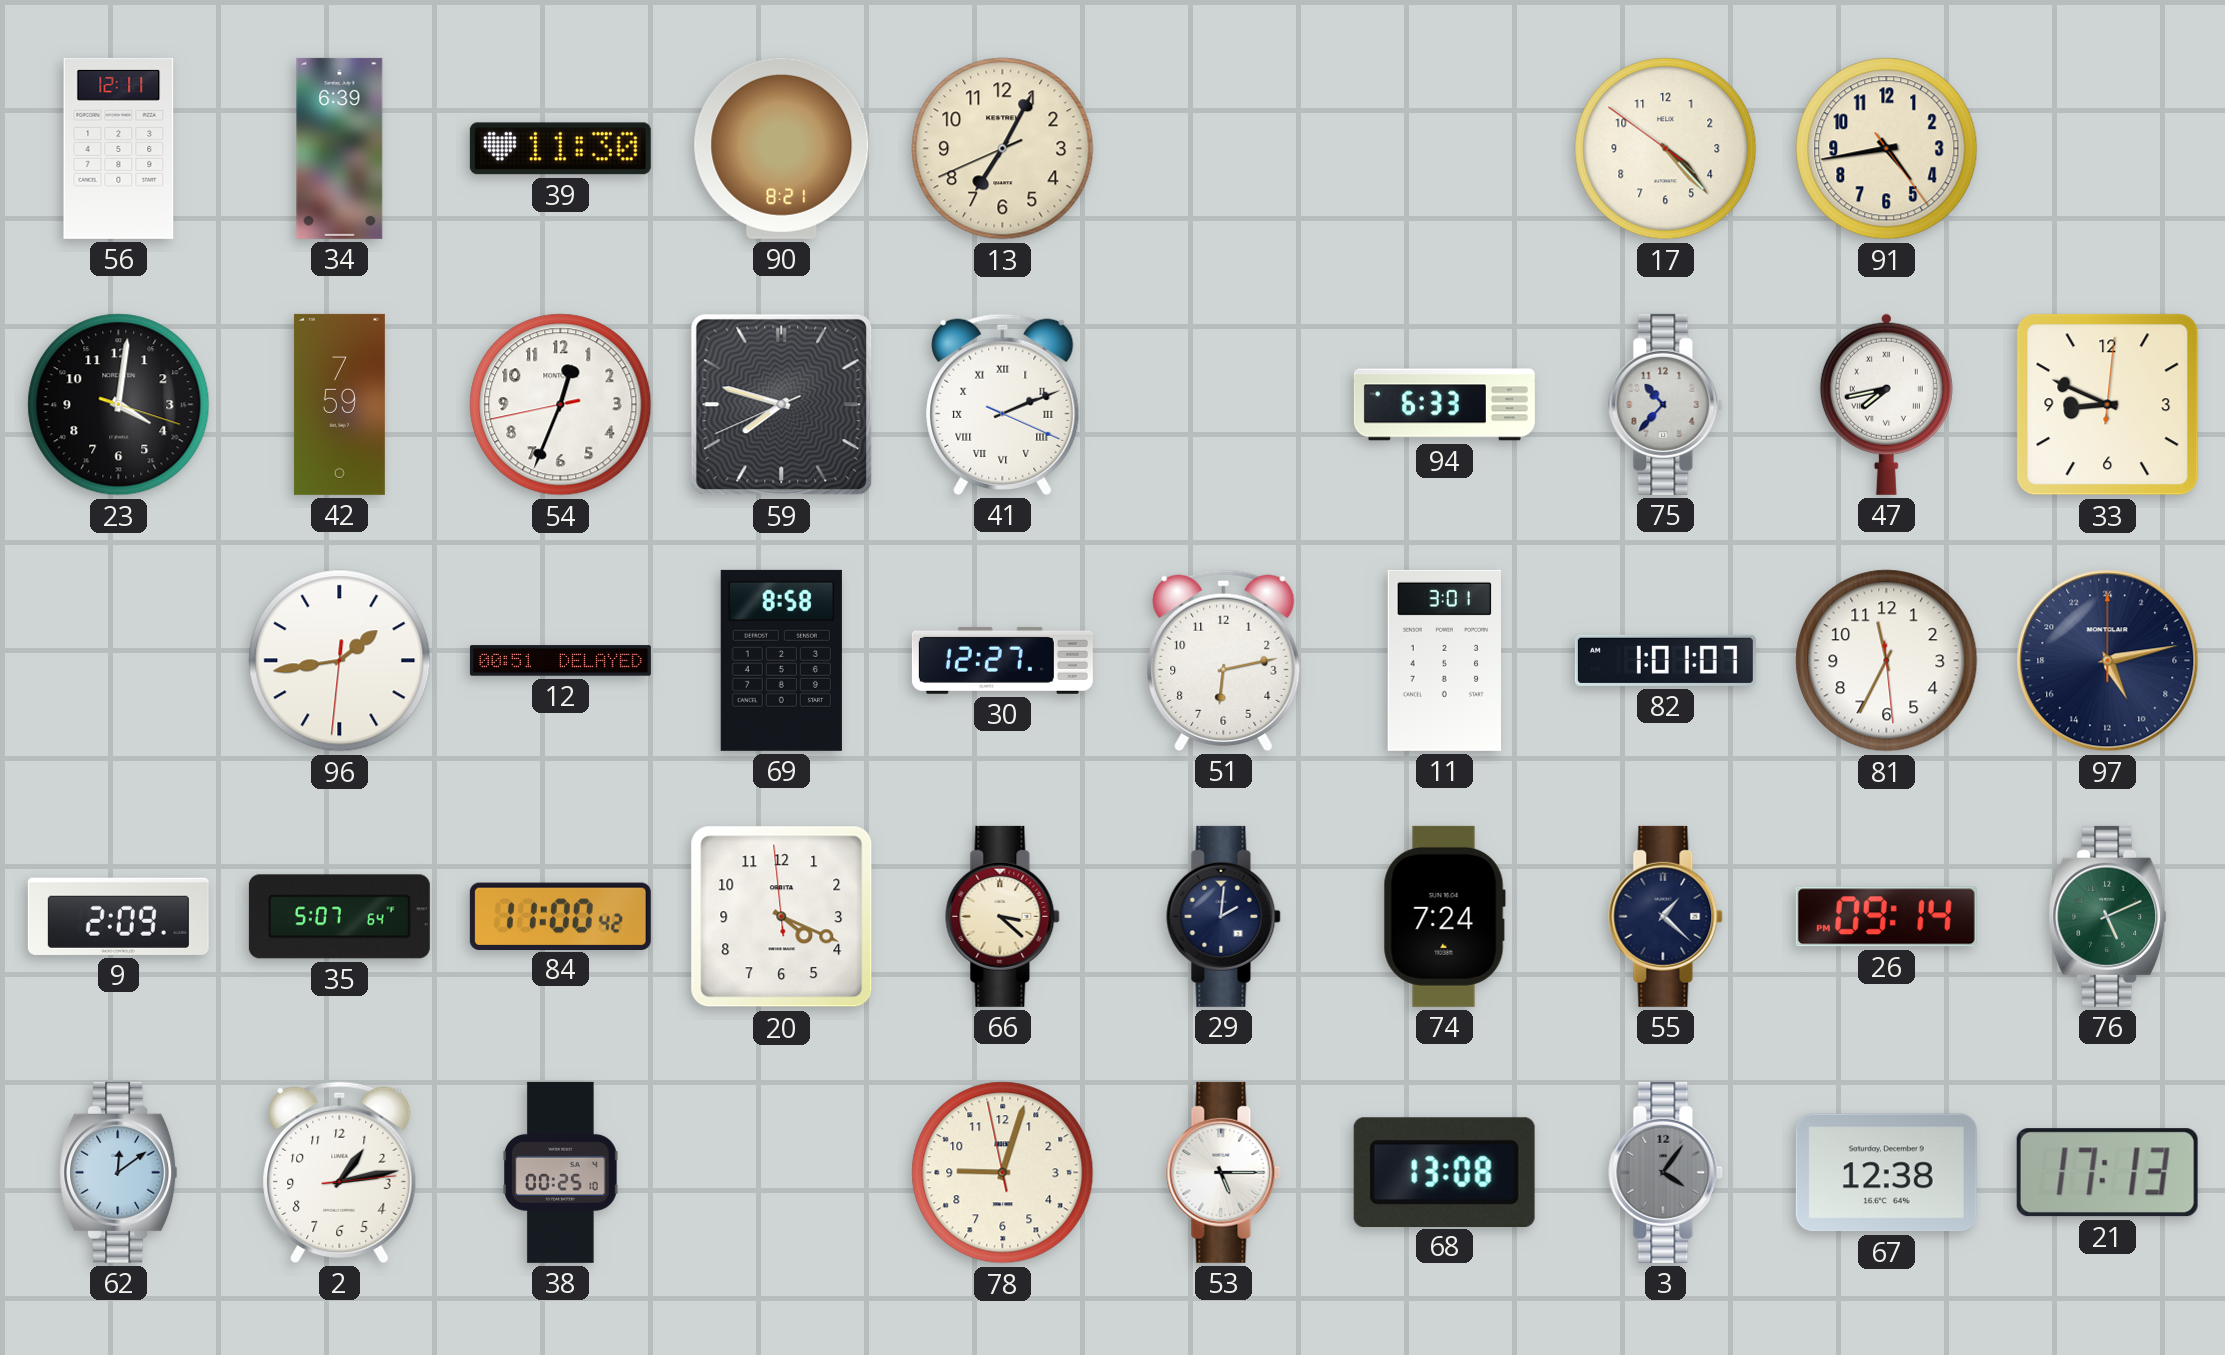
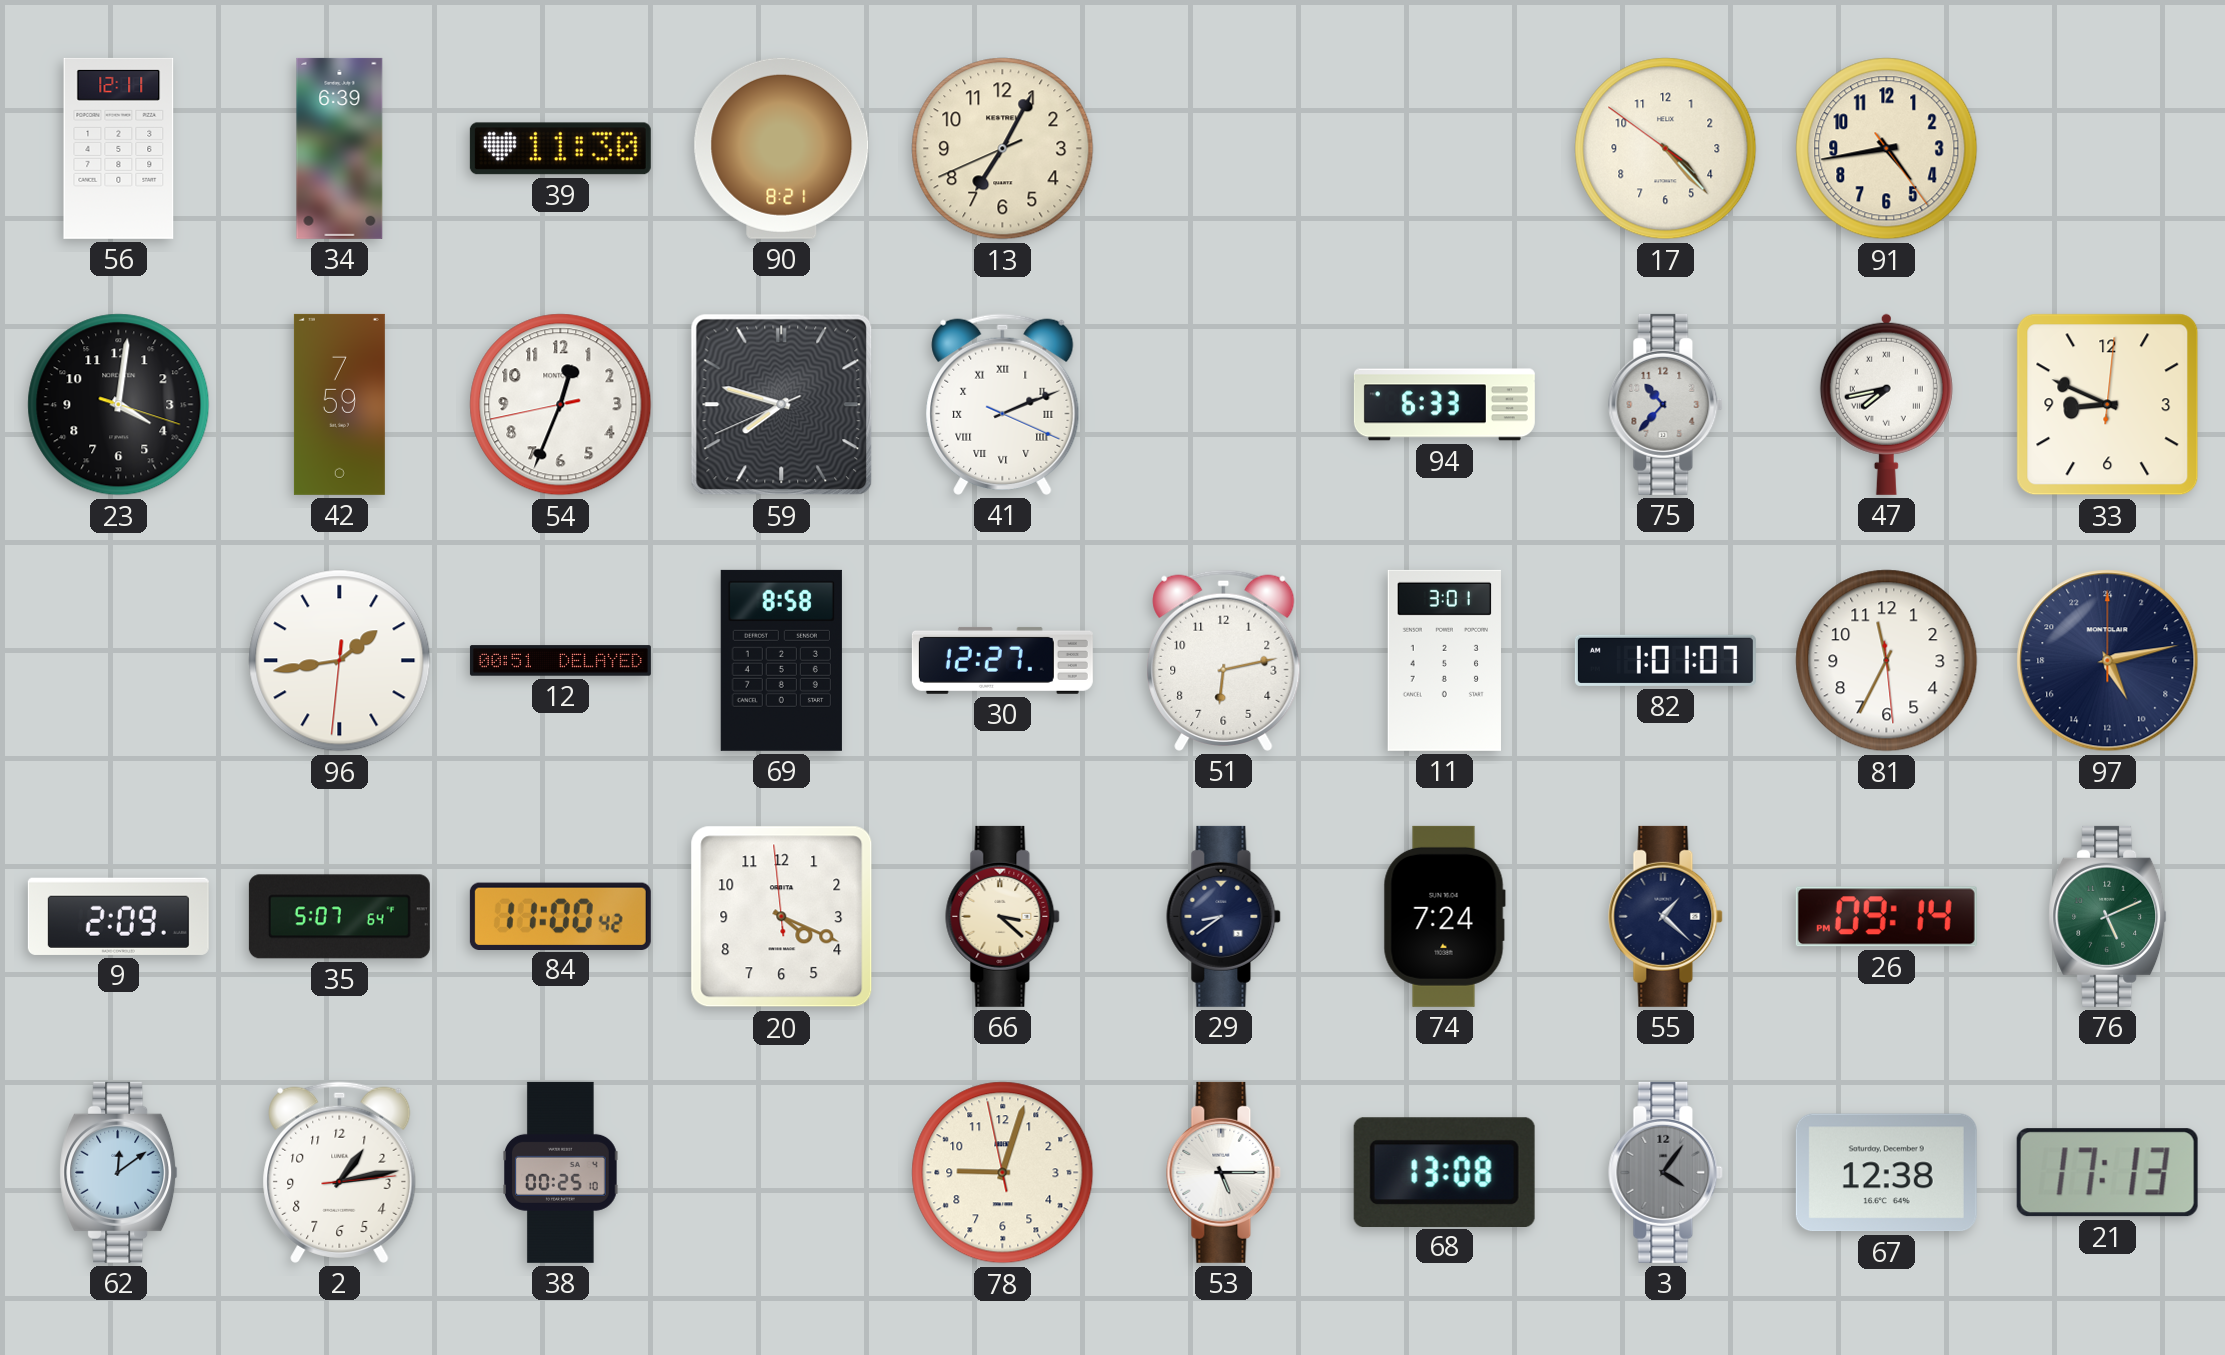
29: 2:01 -> 8:39
